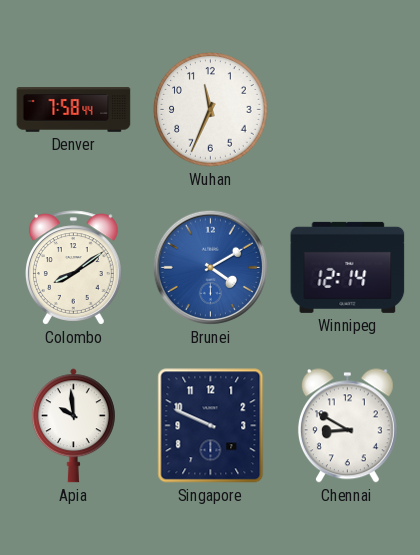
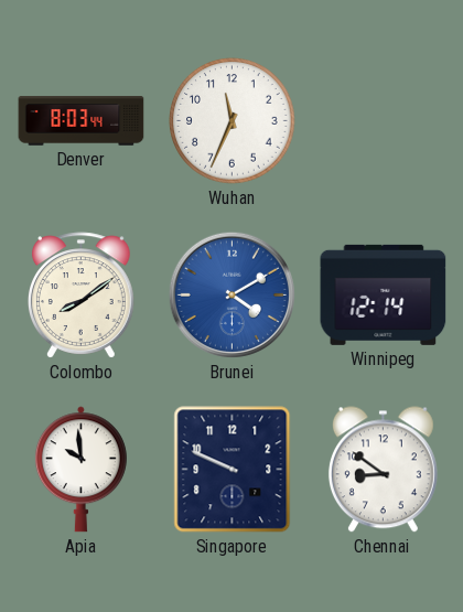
Denver: 7:58 -> 8:03
Chennai: 8:50 -> 8:51
